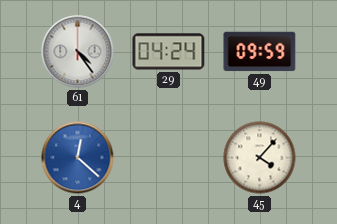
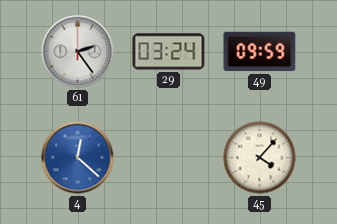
61: 4:24 -> 2:24
29: 04:24 -> 03:24
